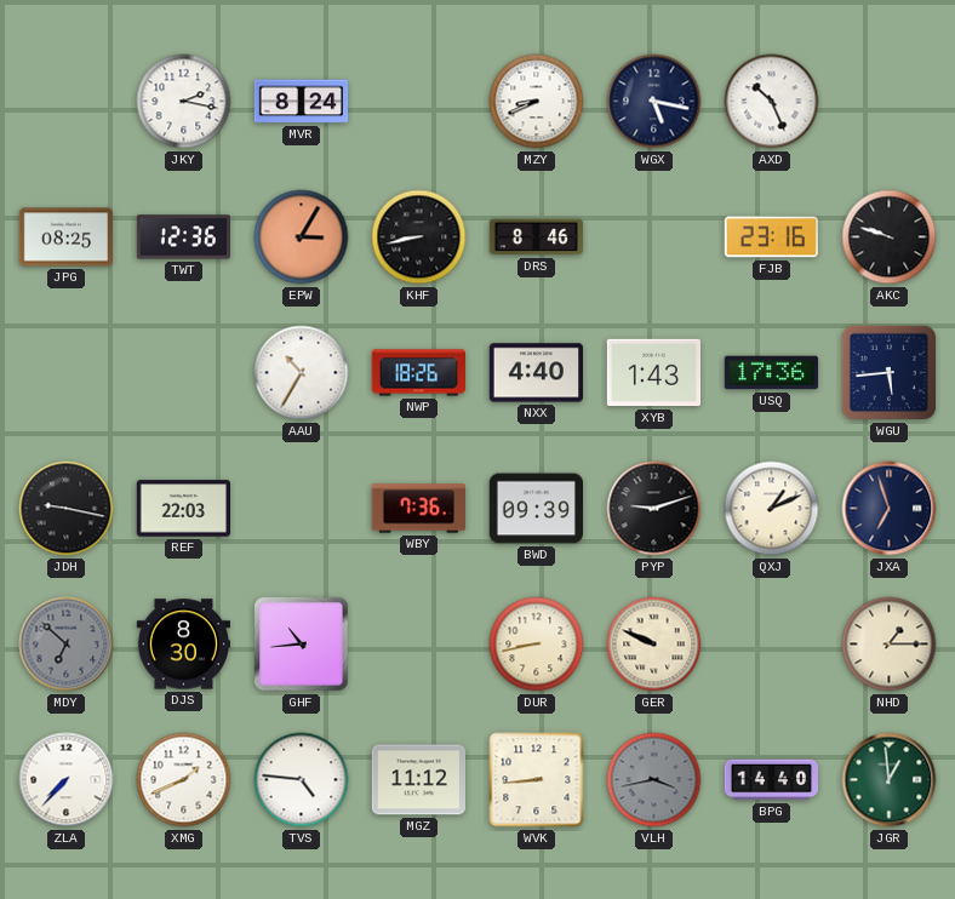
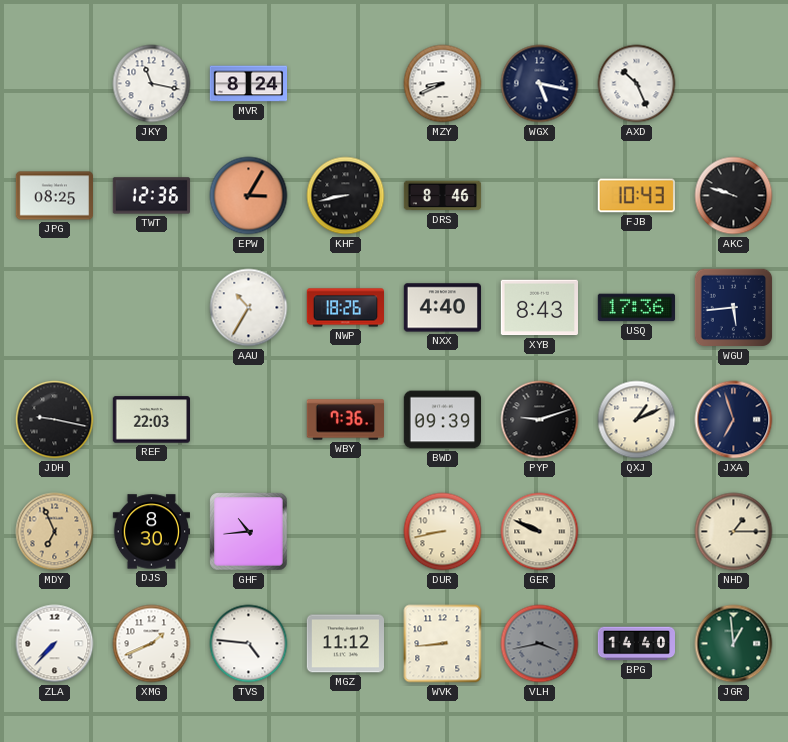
JKY: 2:17 -> 11:17
FJB: 23:16 -> 10:43
XYB: 1:43 -> 8:43
MDY: 6:52 -> 6:56
MDY dial: grey -> champagne
